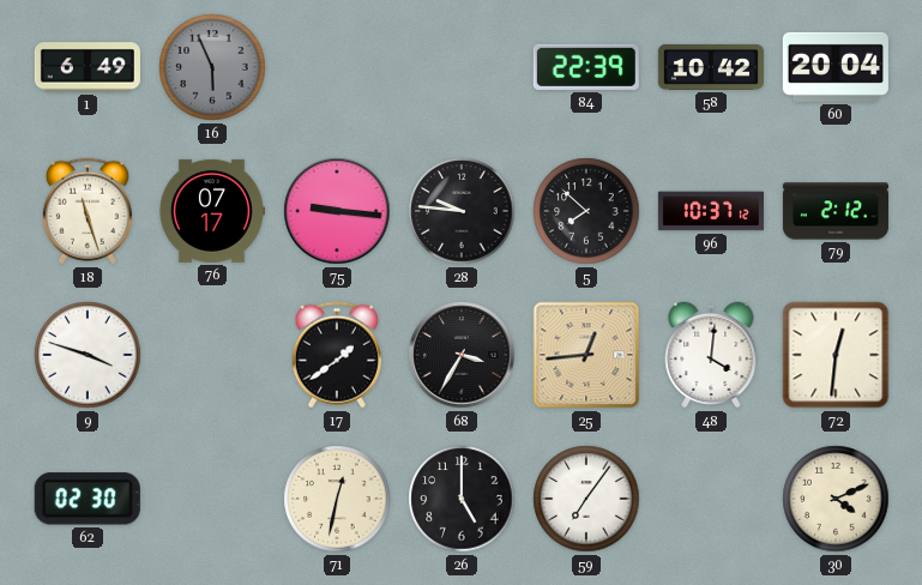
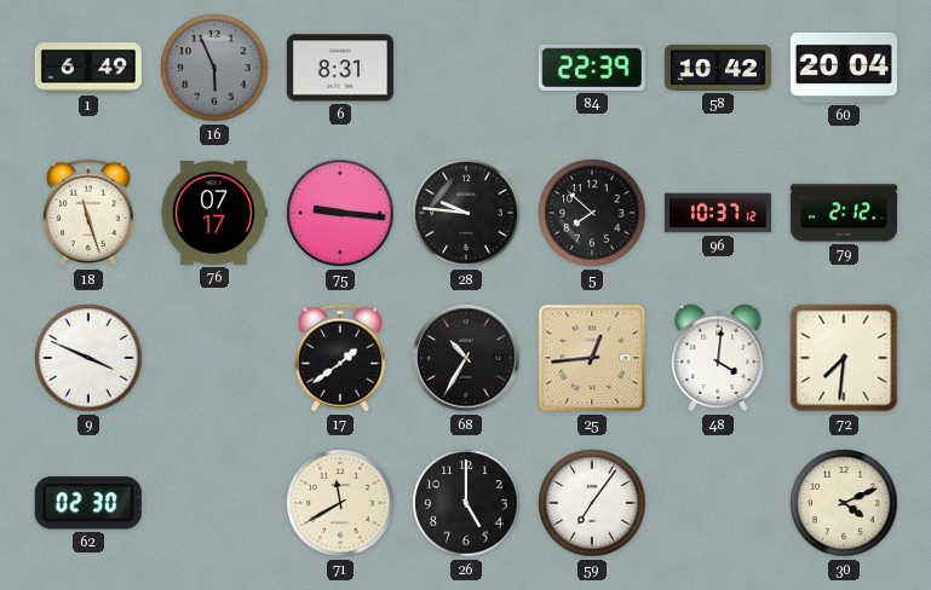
6: none -> 8:31
9: 3:48 -> 3:49
68: 3:35 -> 10:35
72: 12:31 -> 7:31
71: 12:32 -> 11:40
